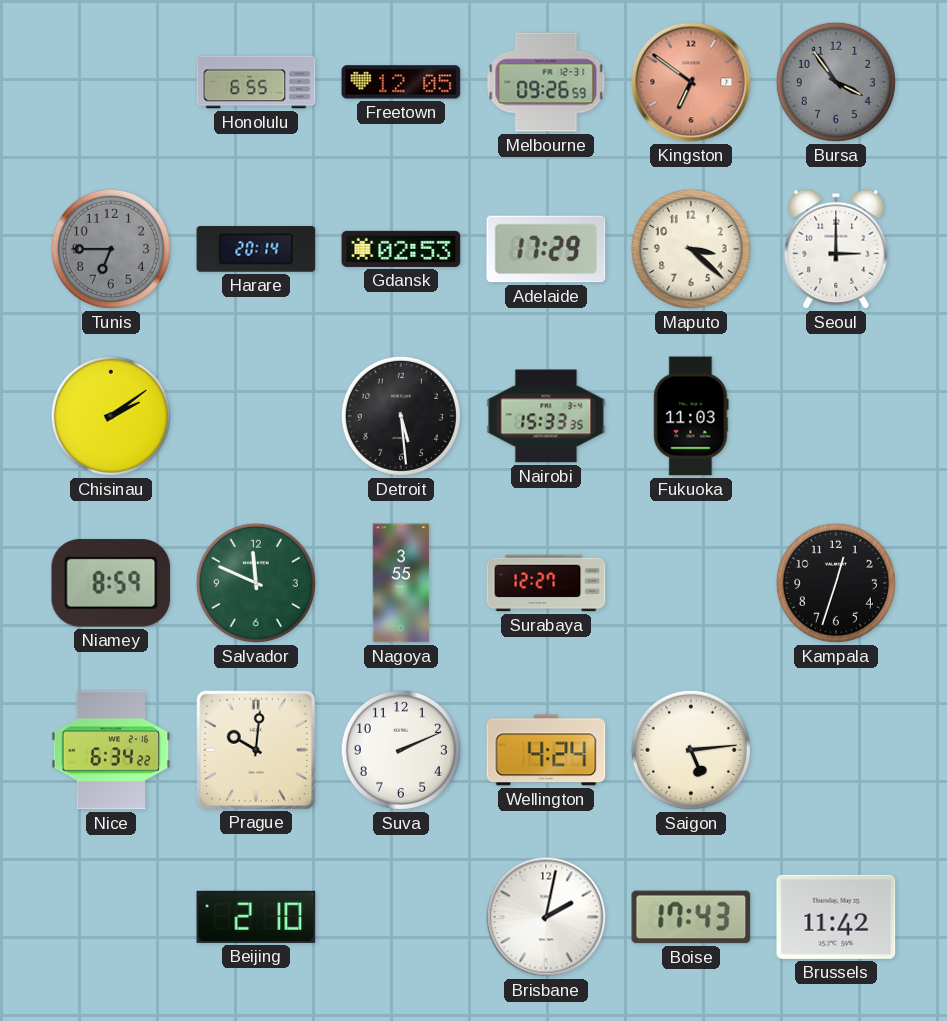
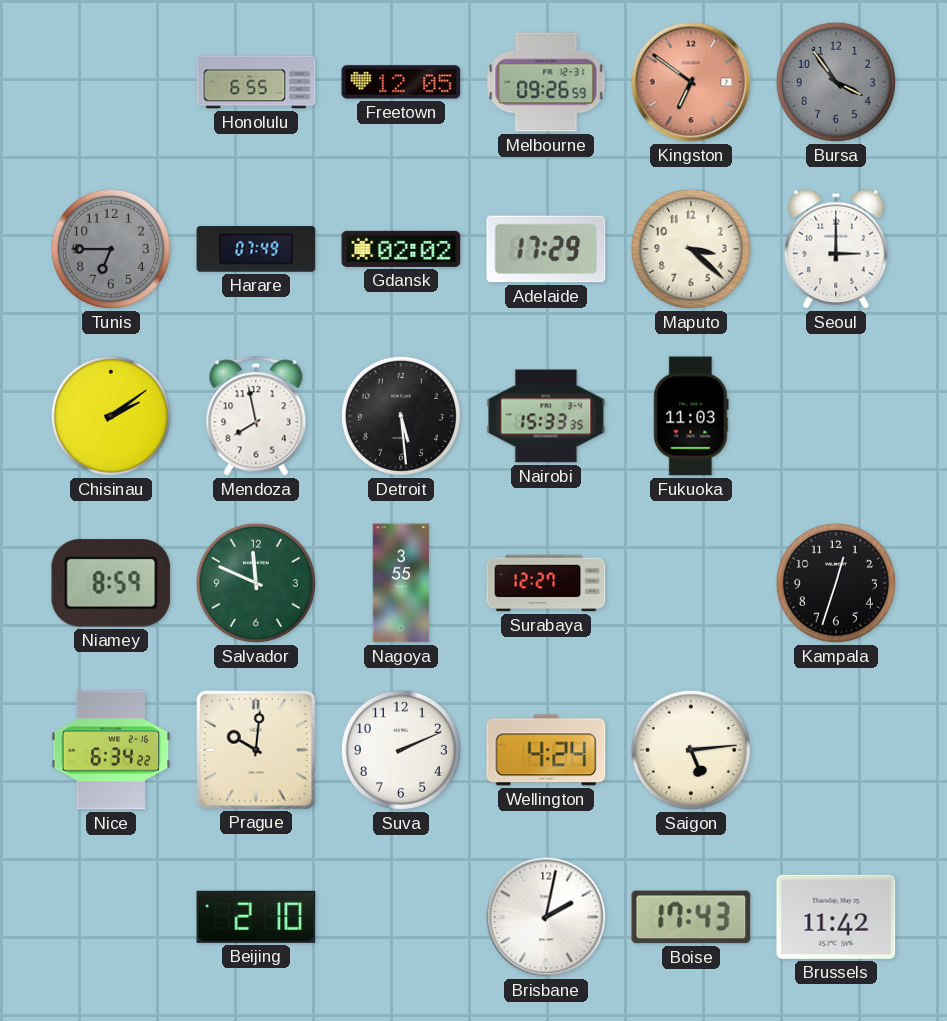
Harare: 20:14 -> 07:49
Gdansk: 02:53 -> 02:02
Mendoza: none -> 7:58
